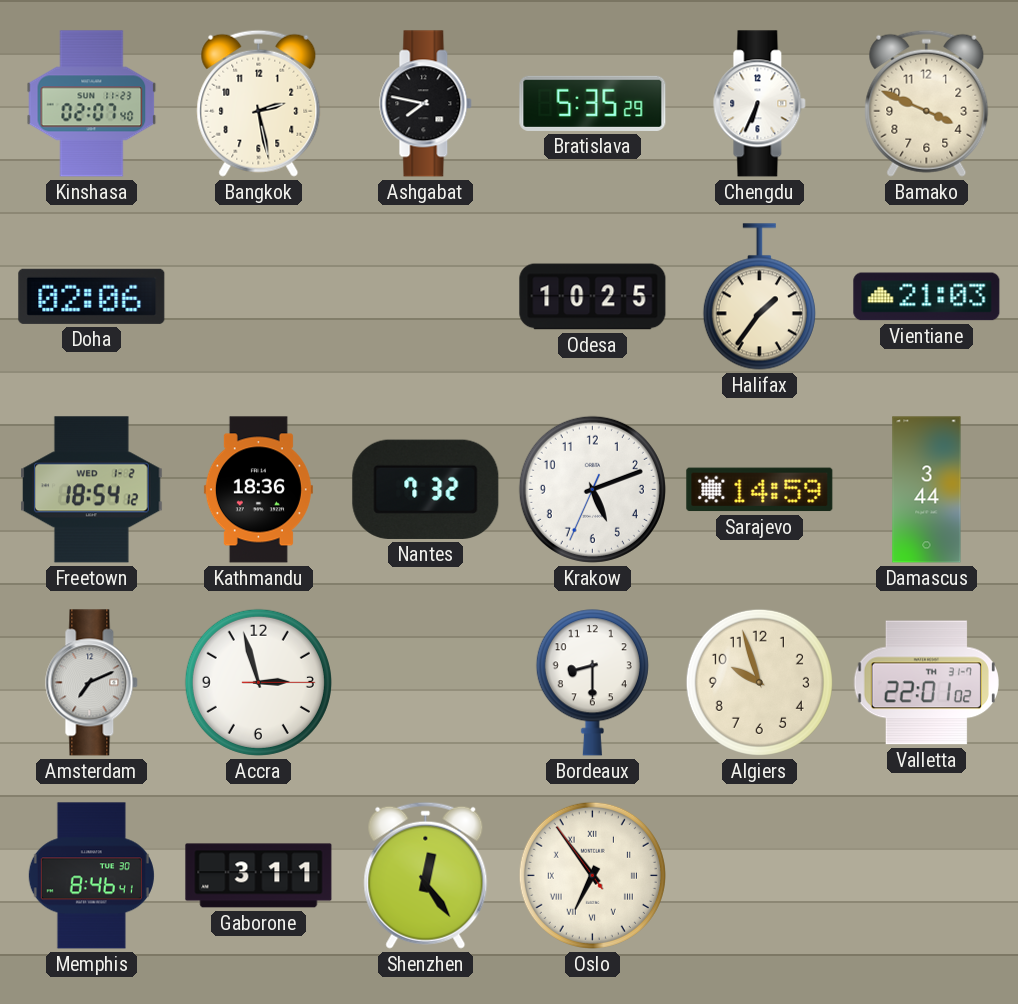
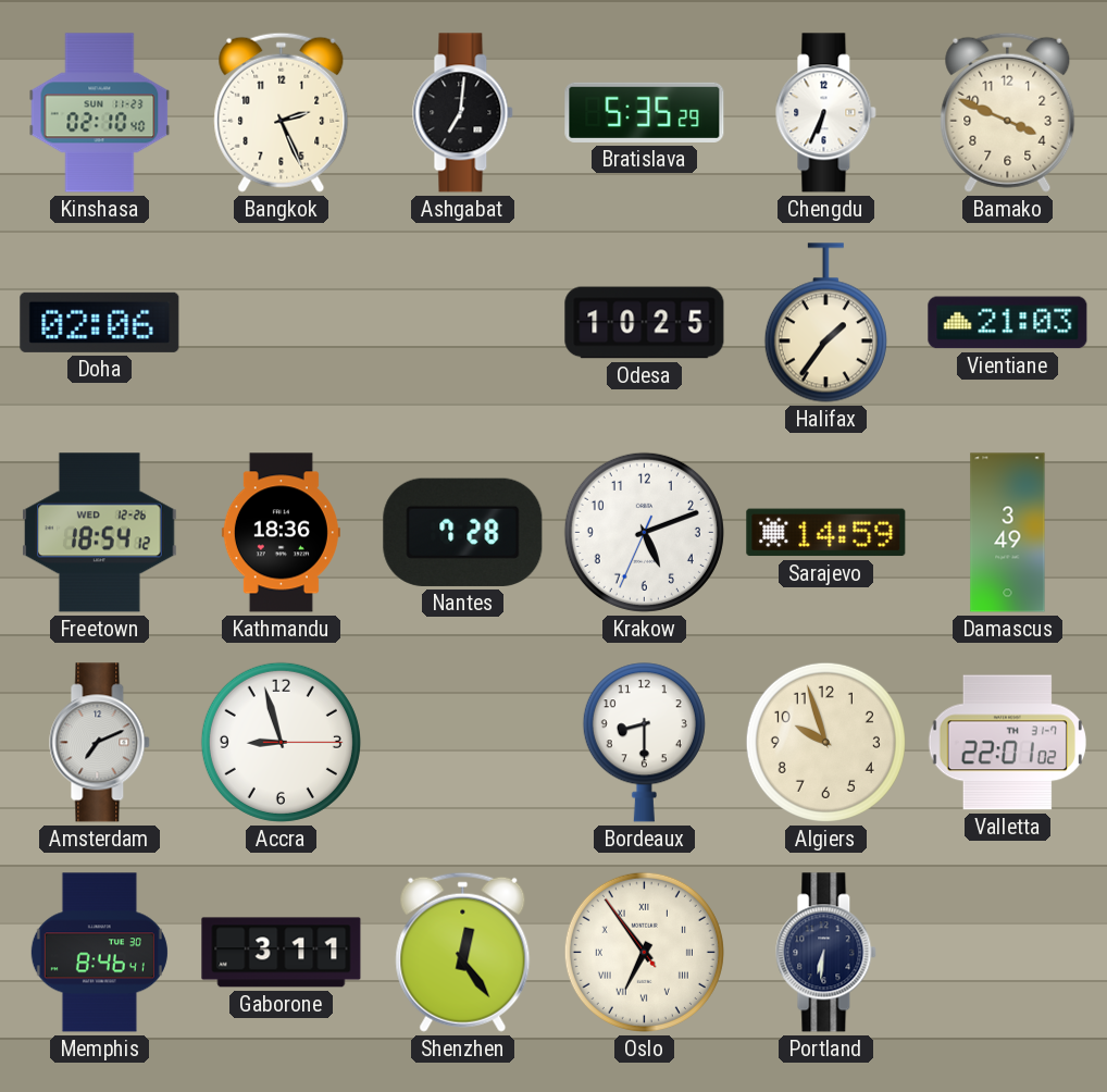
Kinshasa: 02:07 -> 02:10
Bangkok: 2:28 -> 2:26
Ashgabat: 7:47 -> 7:01
Freetown date: WED 1-2 -> WED 12-26
Nantes: 7:32 -> 7:28
Damascus: 3:44 -> 3:49
Accra: 2:57 -> 8:57
Portland: none -> 6:31
